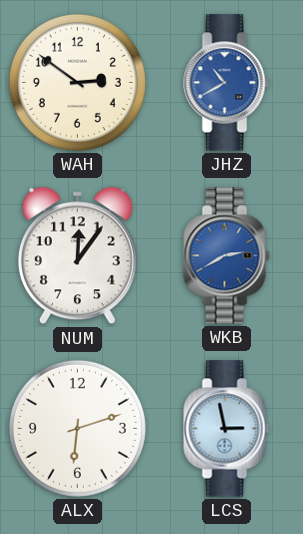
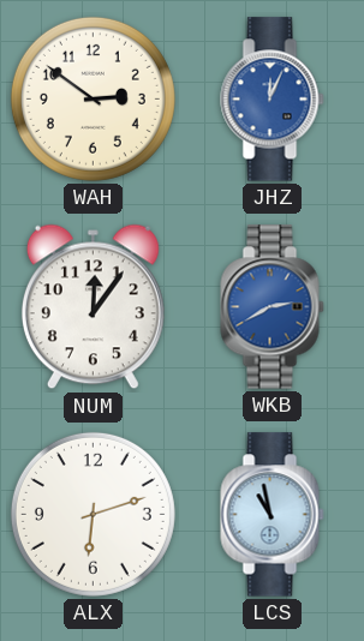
JHZ: 10:40 -> 12:04
LCS: 2:58 -> 10:58
